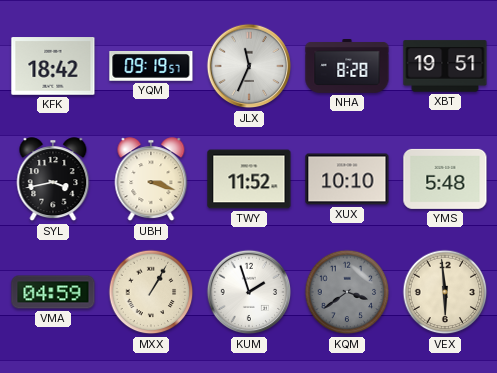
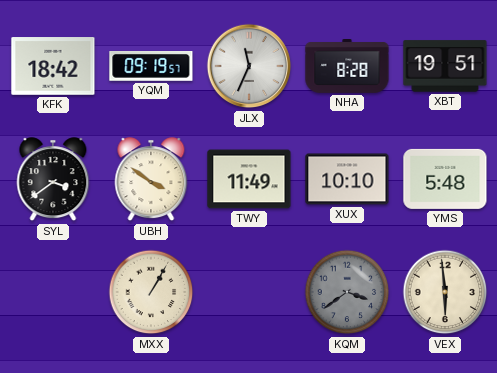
SYL: 3:43 -> 3:39
UBH: 3:18 -> 3:51
TWY: 11:52 -> 11:49
VMA: 04:59 -> none
KUM: 1:57 -> none
